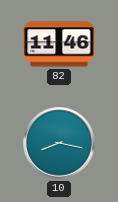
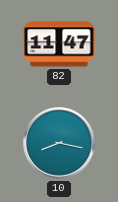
82: 11:46 -> 11:47
